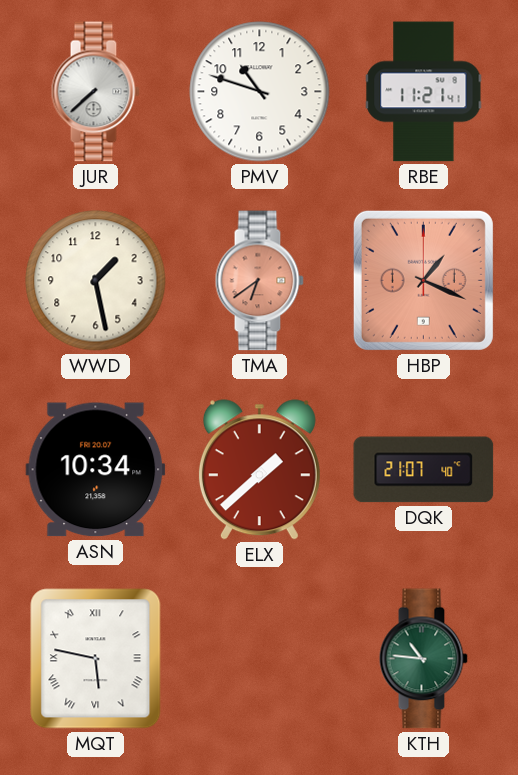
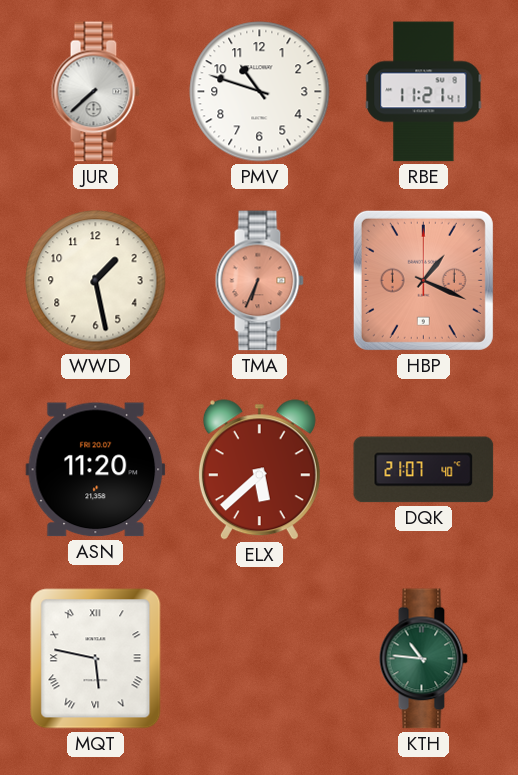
TMA: 6:39 -> 6:34
ASN: 10:34 -> 11:20
ELX: 1:38 -> 5:38
